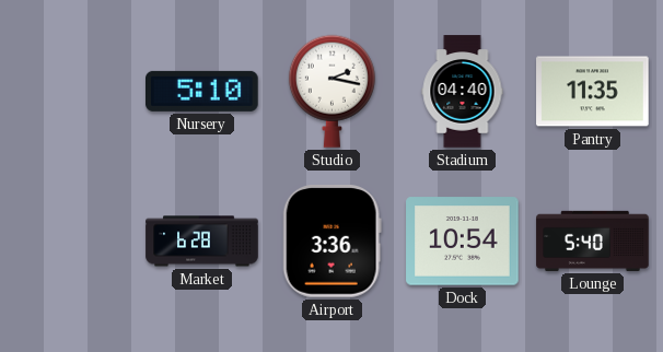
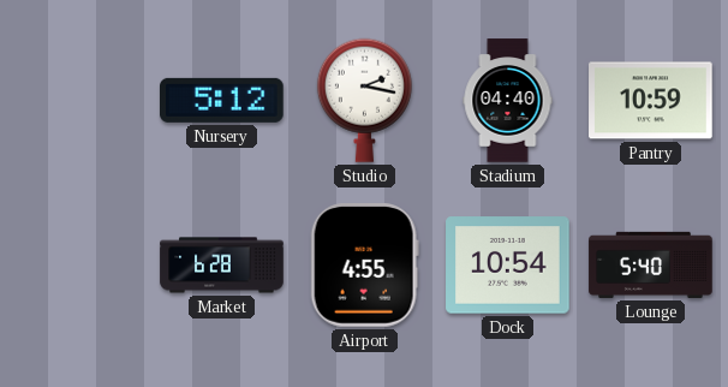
Nursery: 5:10 -> 5:12
Pantry: 11:35 -> 10:59
Airport: 3:36 -> 4:55
